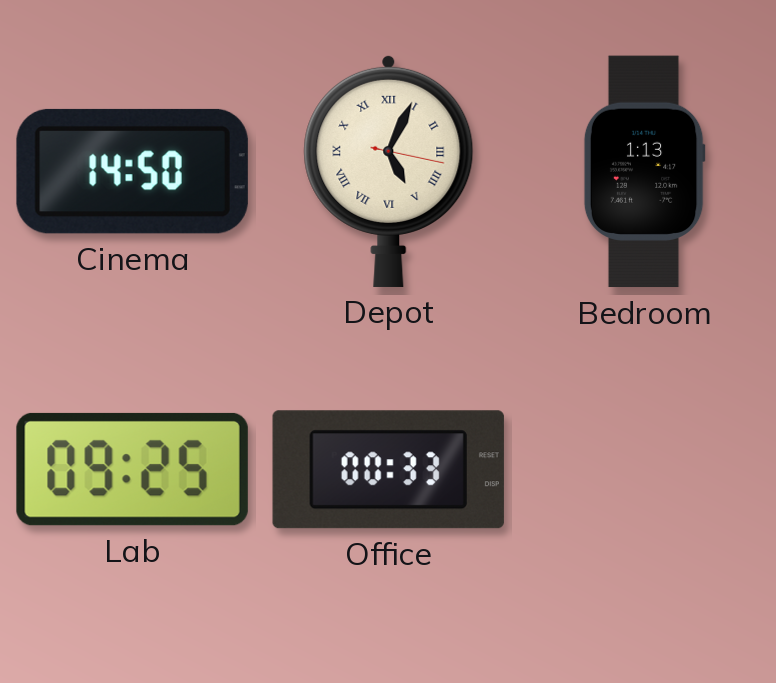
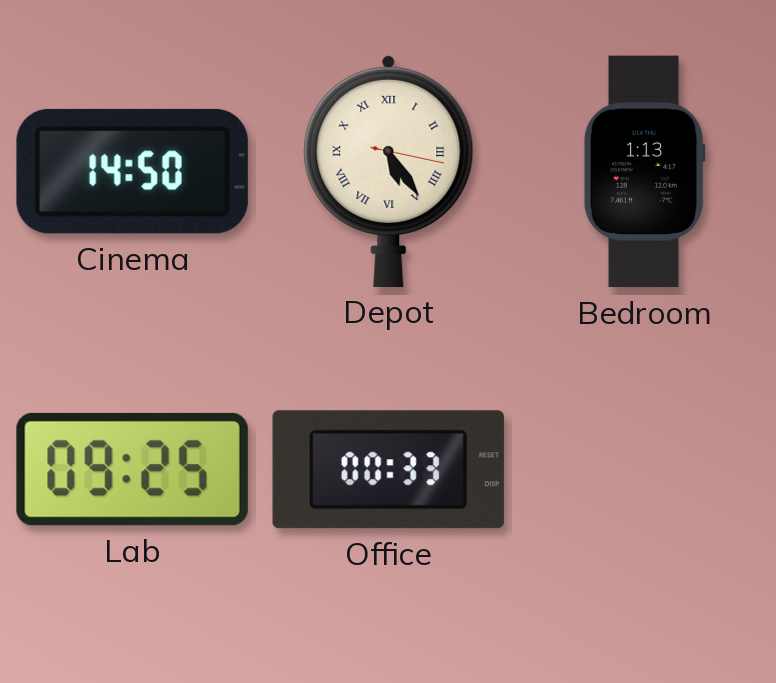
Depot: 5:04 -> 5:24
